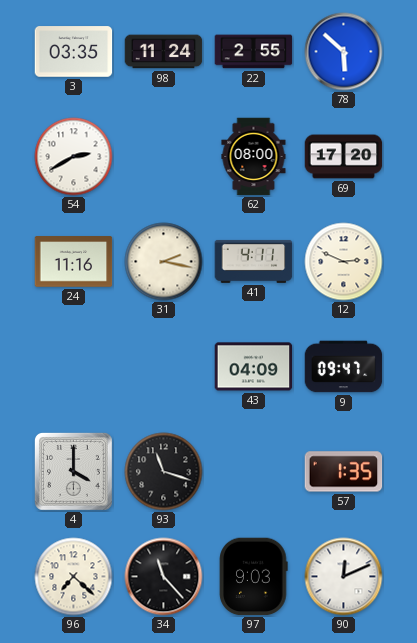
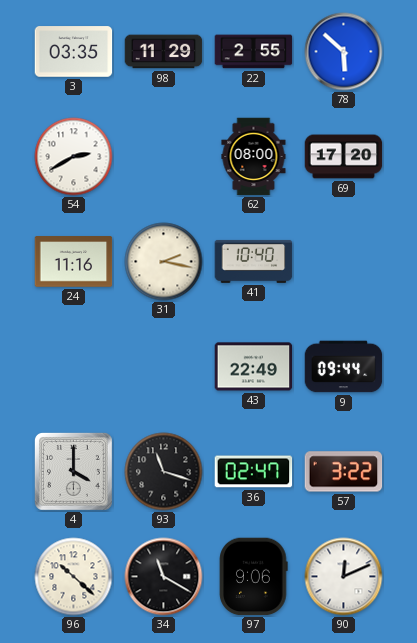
98: 11:24 -> 11:29
41: 4:11 -> 10:40
12: 2:49 -> none
43: 04:09 -> 22:49
9: 09:47 -> 09:44
36: none -> 02:47
57: 1:35 -> 3:22
96: 7:22 -> 10:22
34: 11:23 -> 11:20
97: 9:03 -> 9:06
